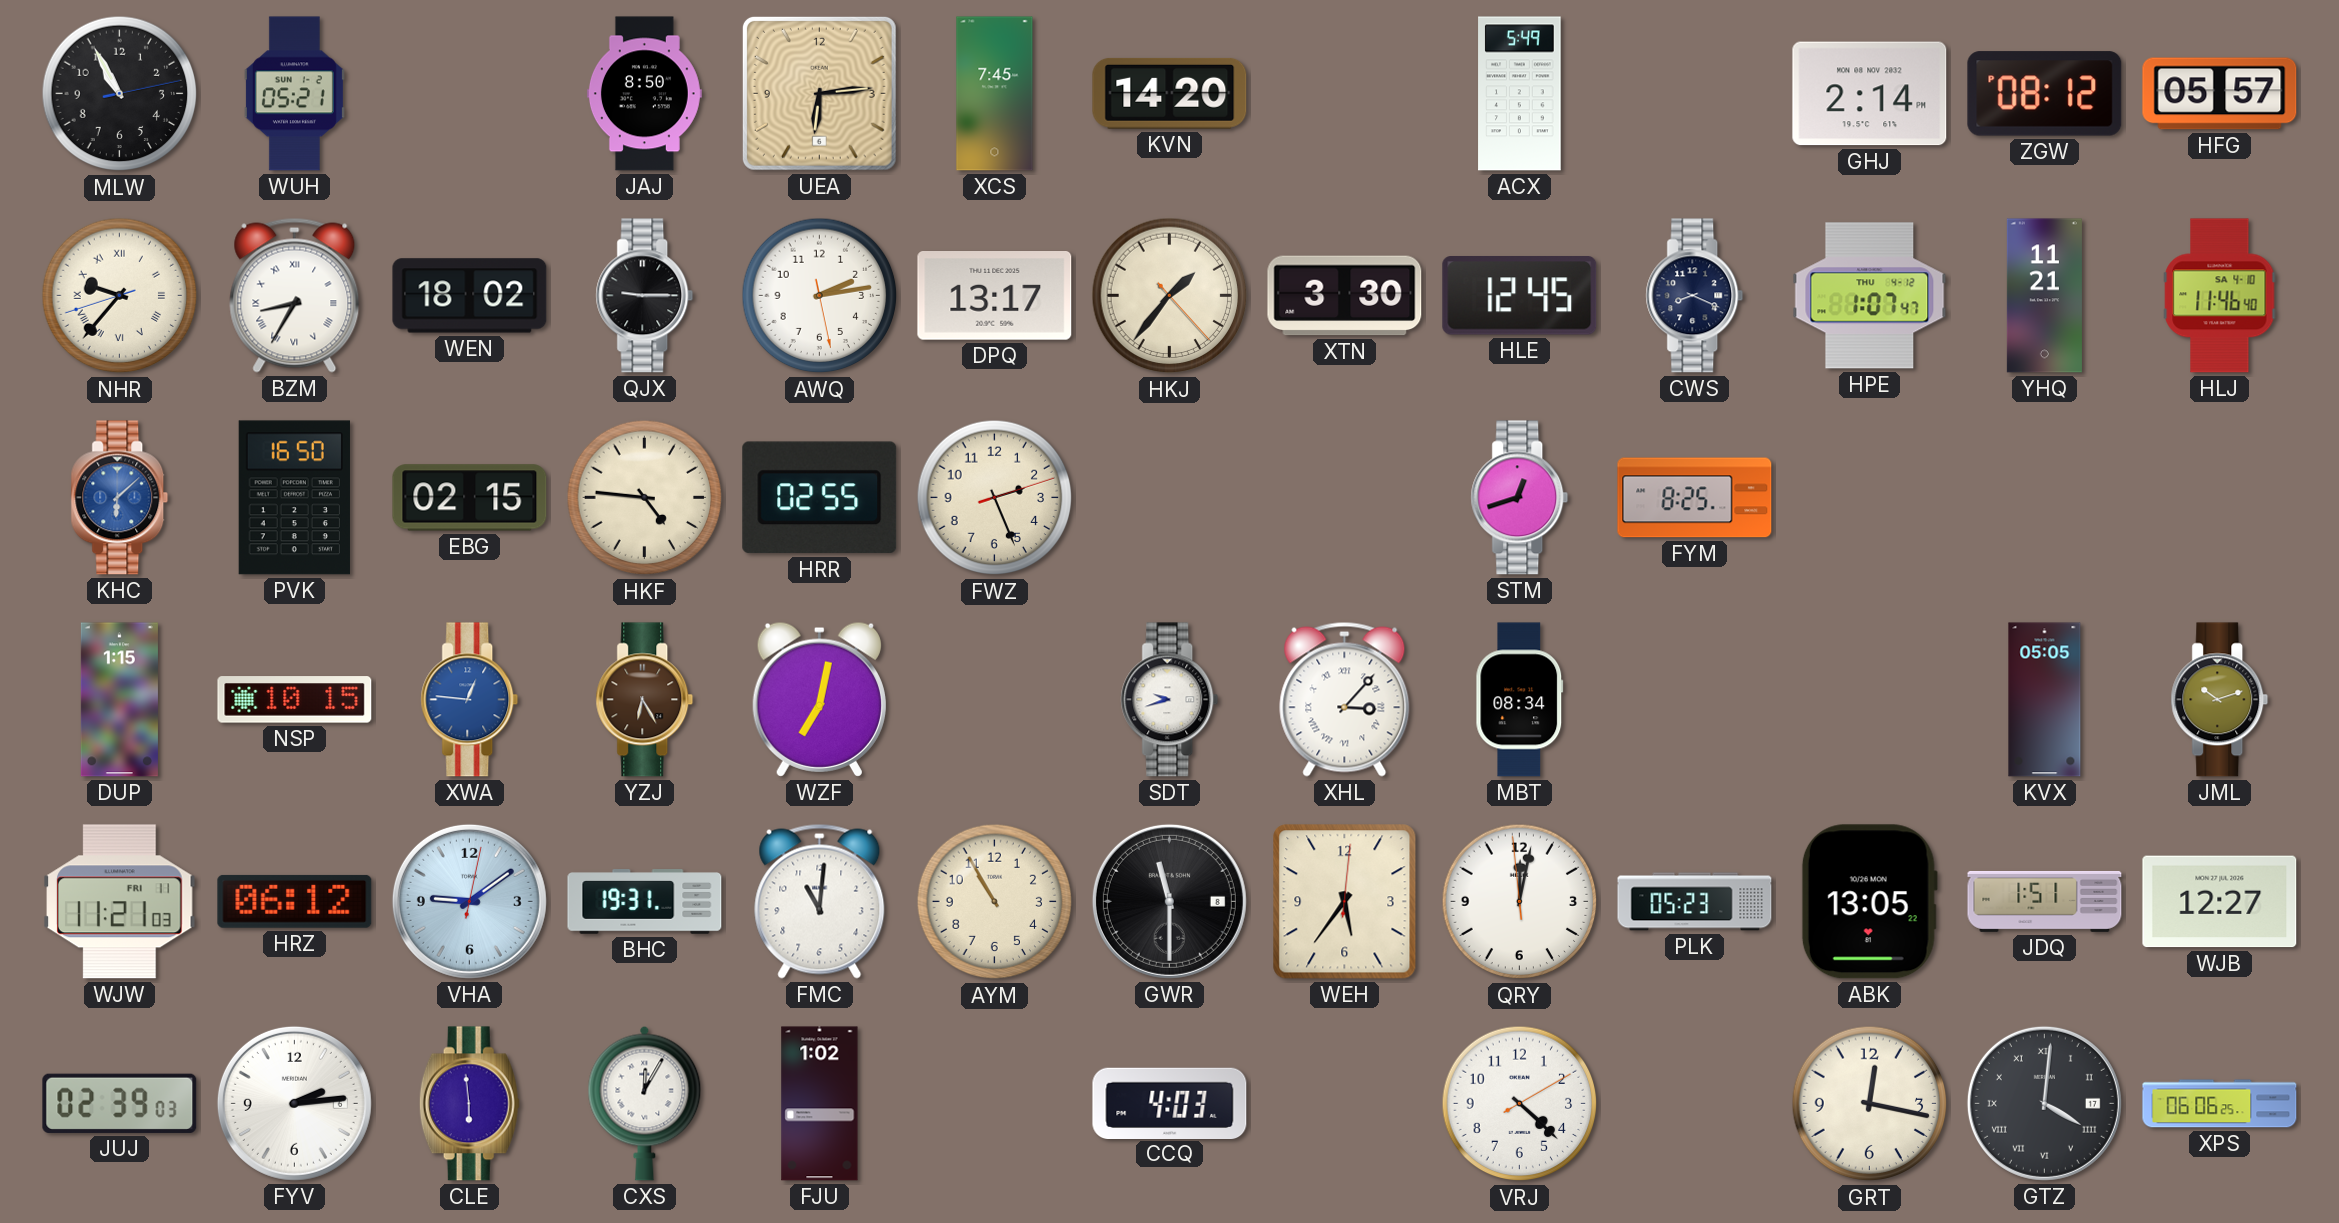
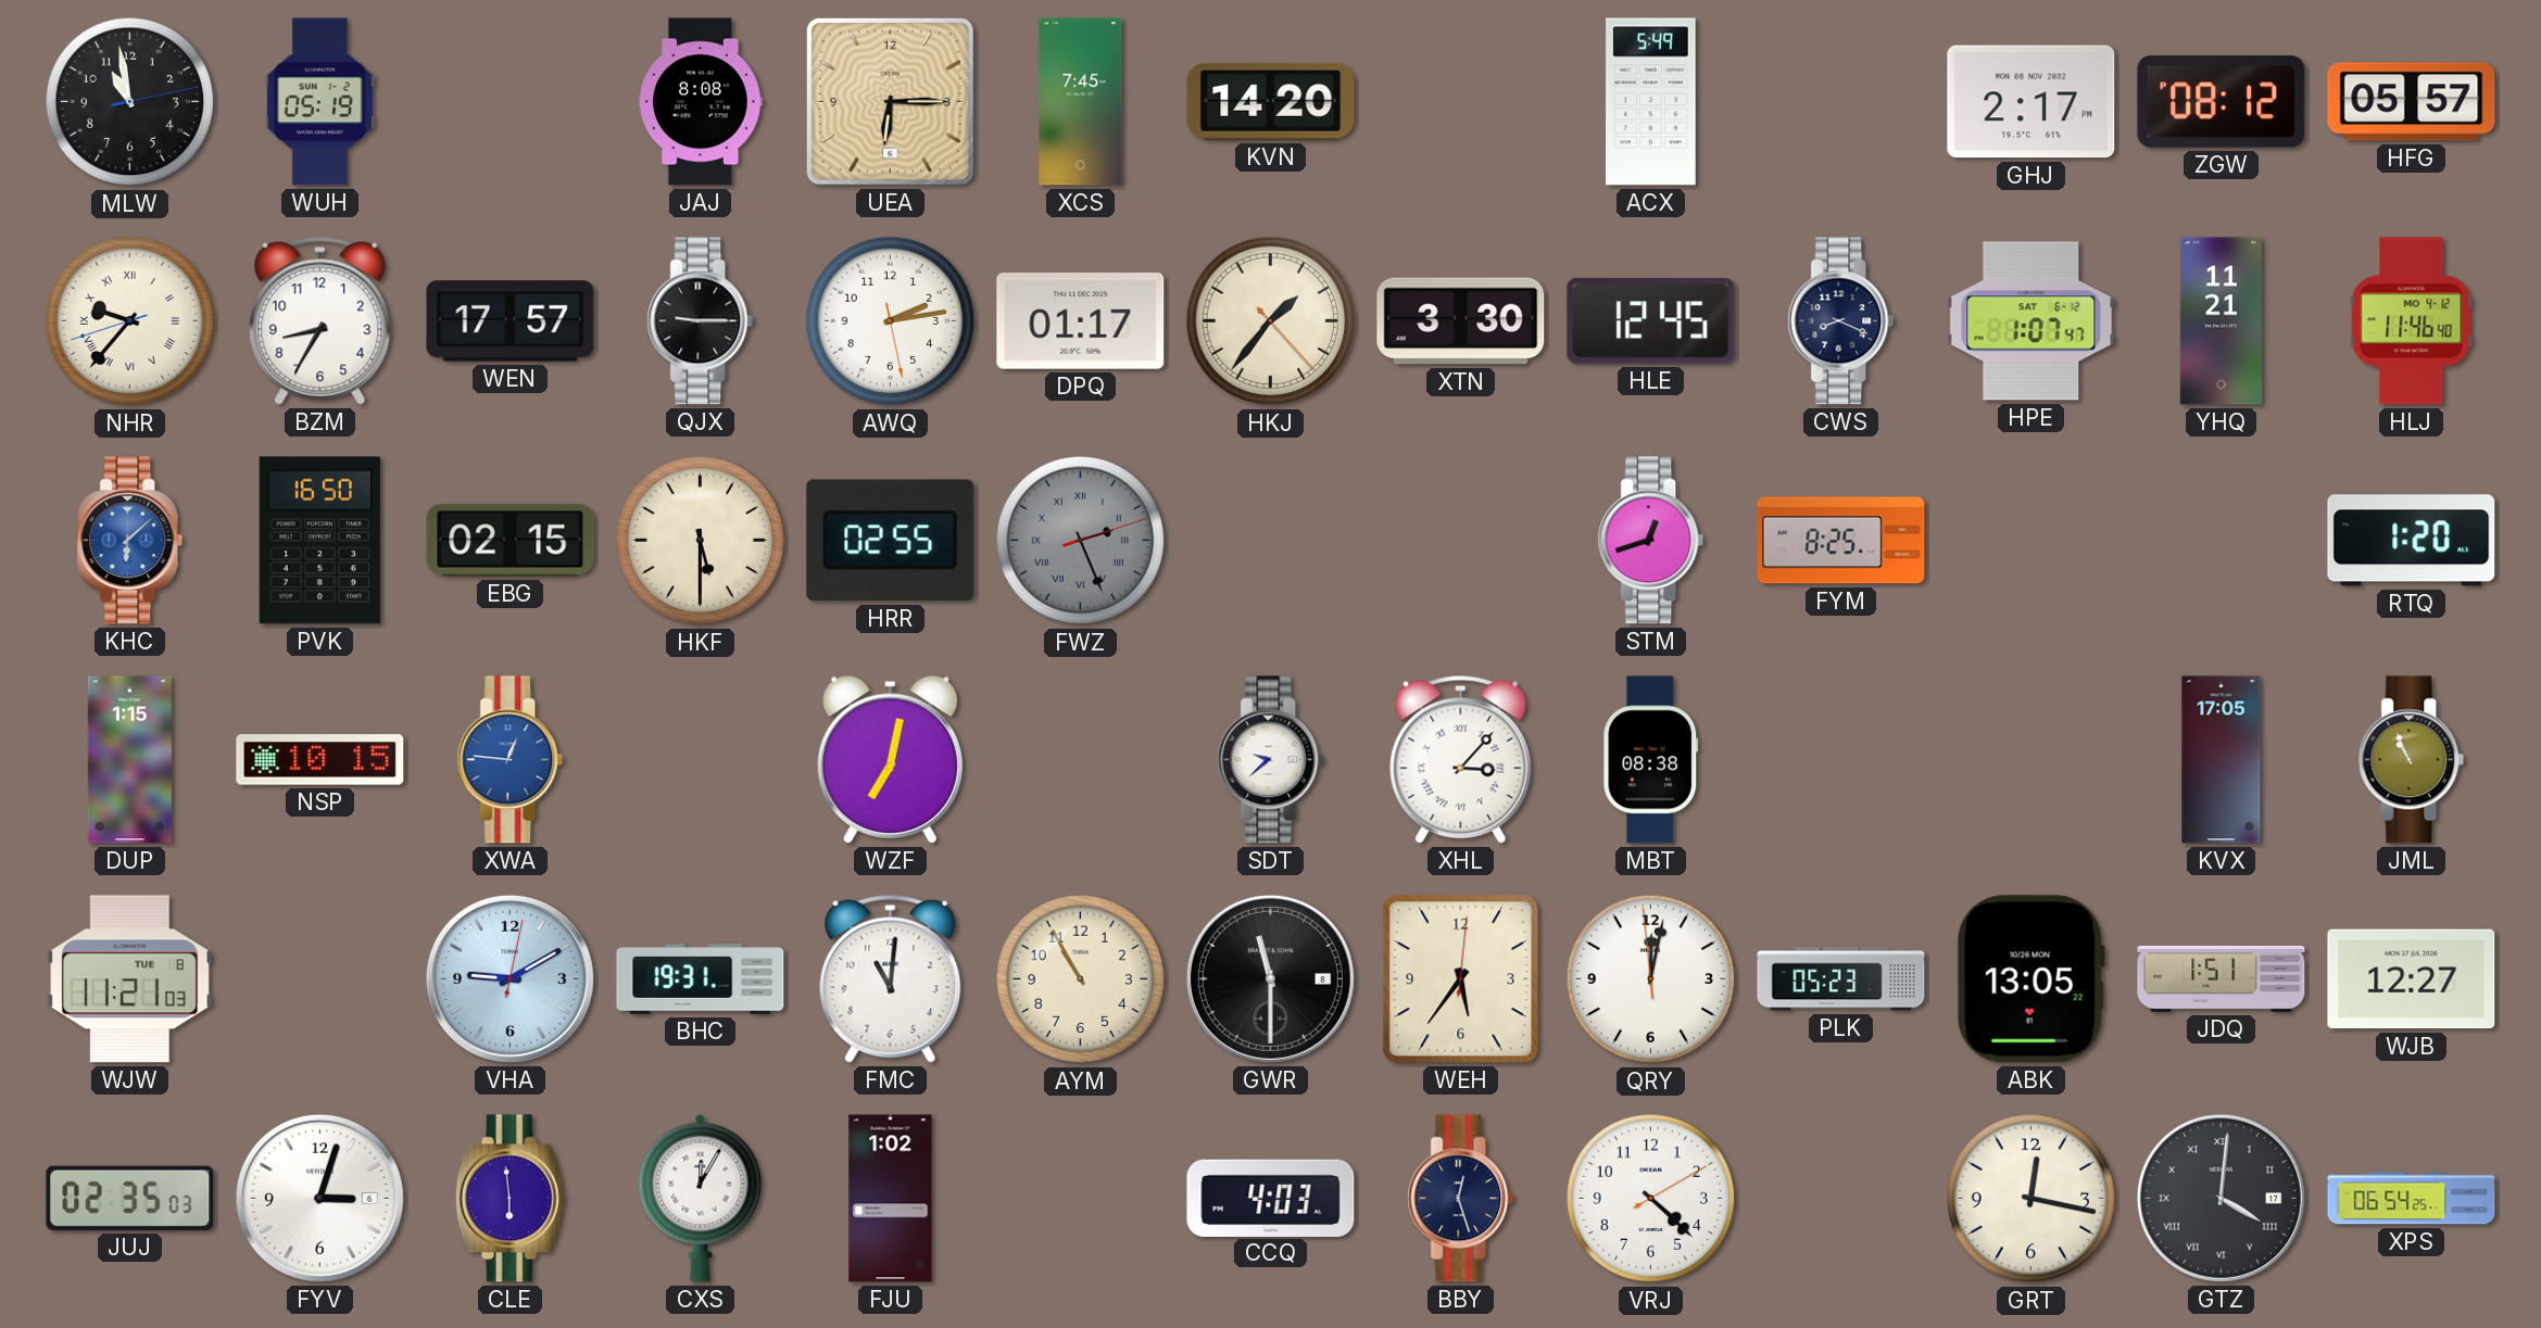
MLW: 10:55 -> 10:58
WUH: 05:21 -> 05:19
JAJ: 8:50 -> 8:08
UEA: 6:14 -> 6:15
GHJ: 2:14 -> 2:17
BZM numerals: Roman -> Arabic
WEN: 18:02 -> 17:57
DPQ: 13:17 -> 01:17
HPE date: THU 4-12 -> SAT 6-12
HLJ date: SA 4-10 -> MO 4-12
HKF: 4:46 -> 5:30
FWZ dial: cream -> grey
FWZ numerals: Arabic -> Roman
RTQ: none -> 1:20
YZJ: 6:25 -> none
SDT: 9:42 -> 9:38
MBT: 08:34 -> 08:38
KVX: 05:05 -> 17:05
JML: 10:12 -> 10:56
WJW date: FRI 11 -> TUE 8
HRZ: 06:12 -> none
VHA: 9:09 -> 9:10
JUJ: 02:39 -> 02:35
FYV: 2:14 -> 3:03
BBY: none -> 12:27
XPS: 06:06 -> 06:54
